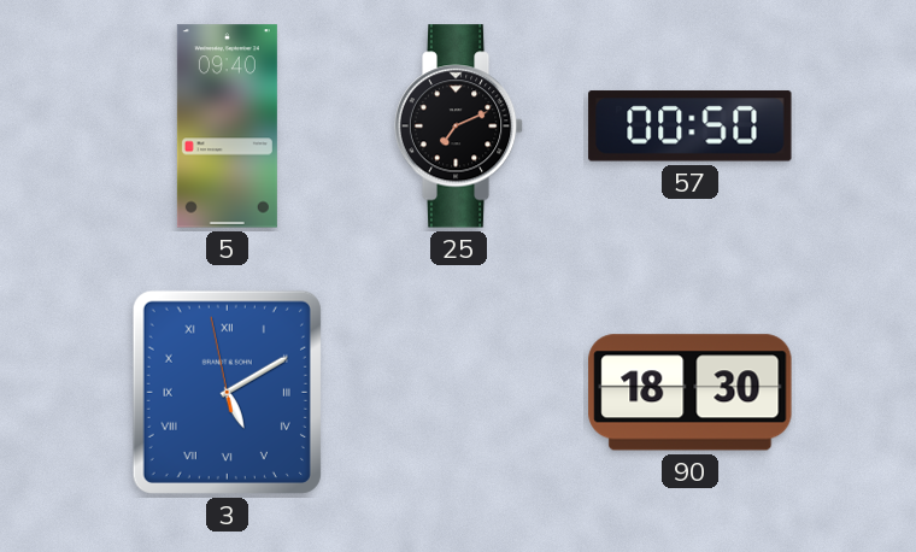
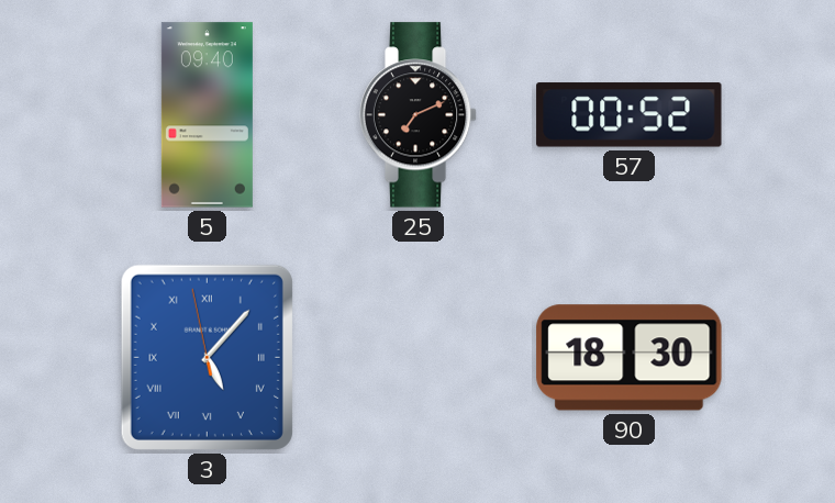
57: 00:50 -> 00:52
3: 5:09 -> 5:06
